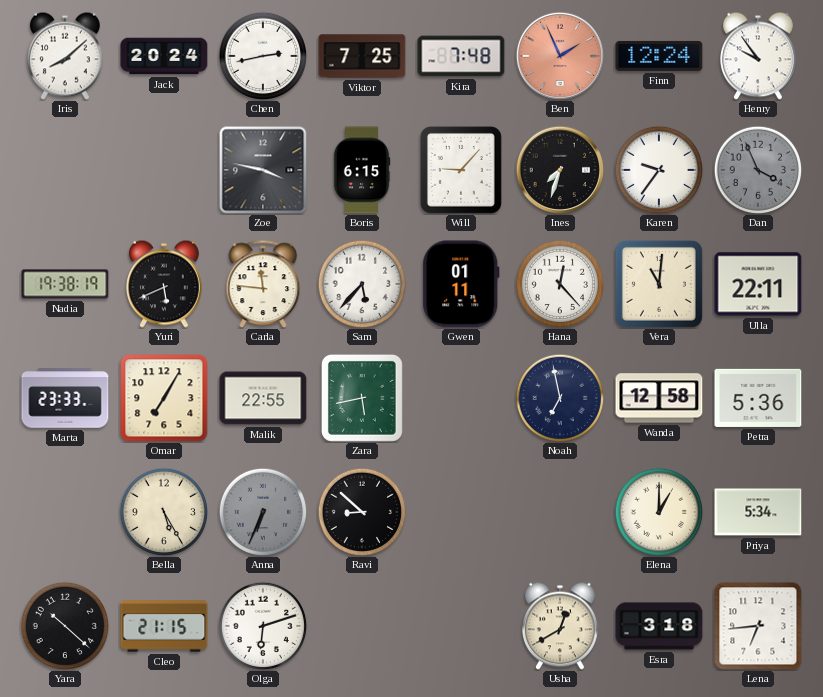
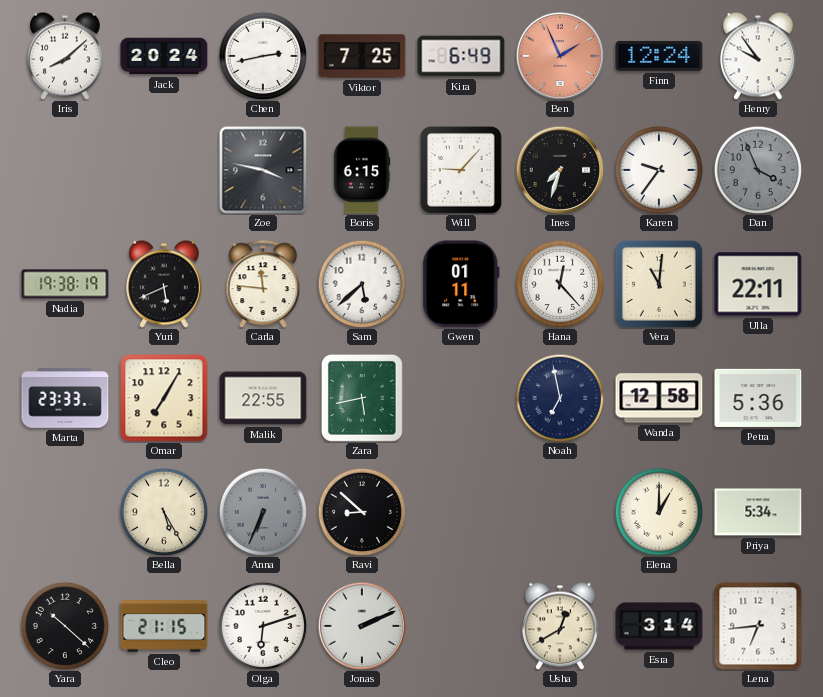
Kira: 7:48 -> 6:49
Sam: 5:37 -> 5:38
Jonas: none -> 2:11
Esra: 3:18 -> 3:14
